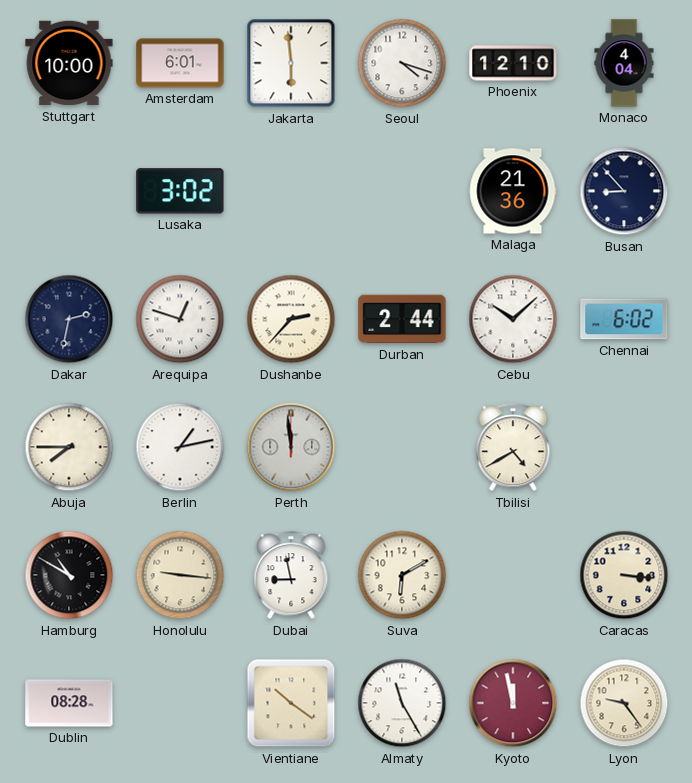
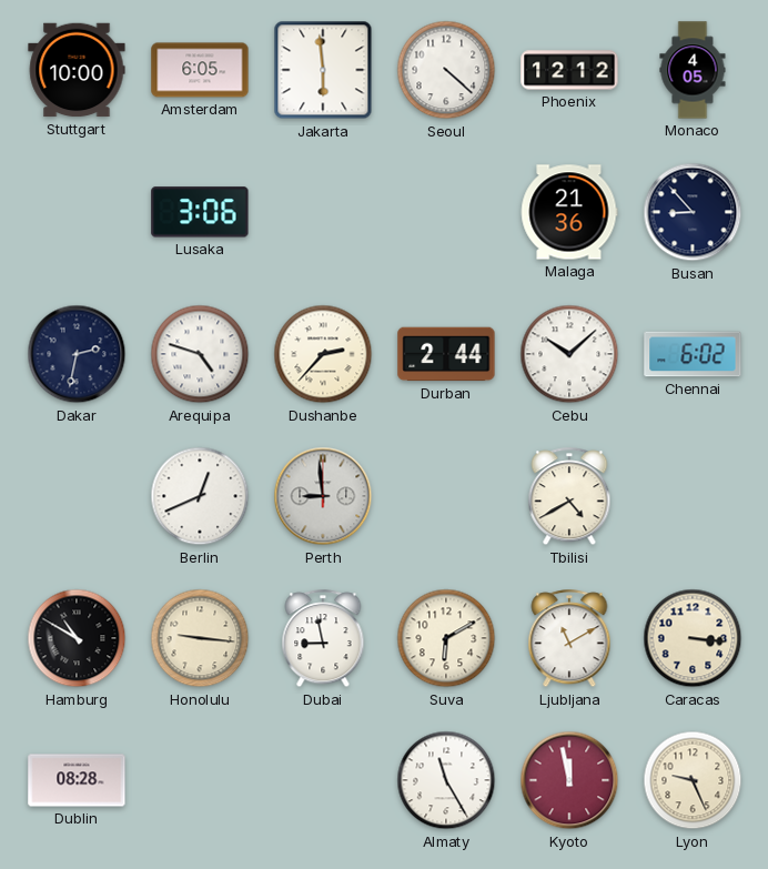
Amsterdam: 6:01 -> 6:05
Seoul: 4:18 -> 4:22
Phoenix: 12:10 -> 12:12
Monaco: 4:04 -> 4:05
Lusaka: 3:02 -> 3:06
Arequipa: 12:48 -> 4:48
Abuja: 7:45 -> none
Berlin: 1:13 -> 12:41
Perth: 11:59 -> 8:59
Ljubljana: none -> 11:10
Vientiane: 10:21 -> none
Lyon: 9:24 -> 9:26
